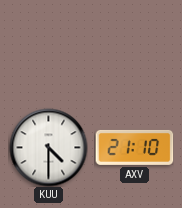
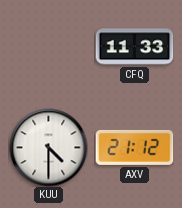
CFQ: none -> 11:33
AXV: 21:10 -> 21:12
